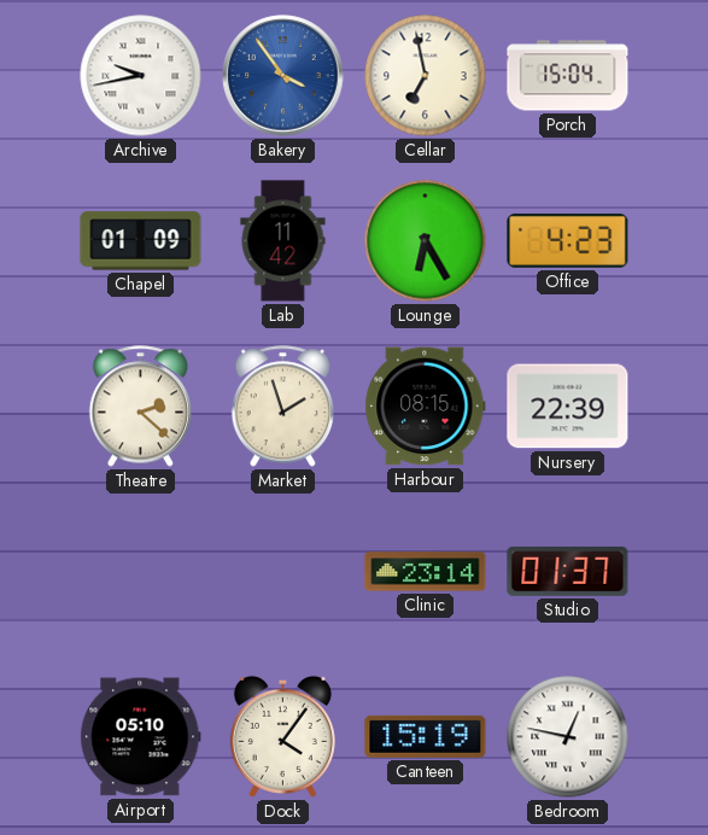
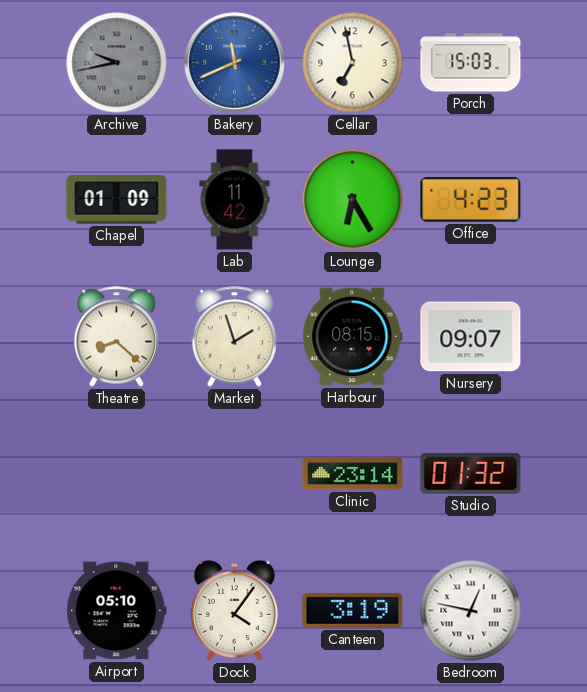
Archive dial: white -> grey
Bakery: 3:54 -> 11:41
Porch: 15:04 -> 15:03
Theatre: 2:22 -> 8:22
Nursery: 22:39 -> 09:07
Studio: 01:37 -> 01:32
Canteen: 15:19 -> 3:19
